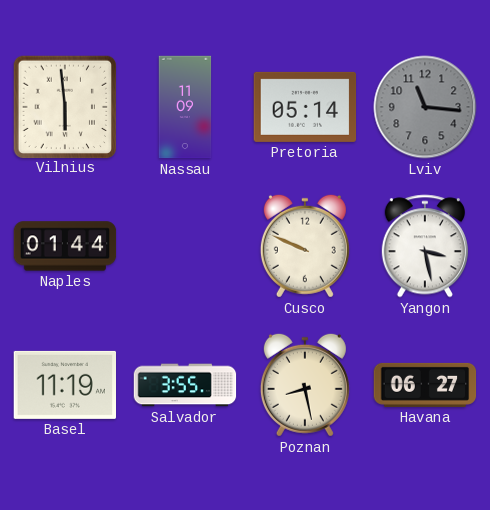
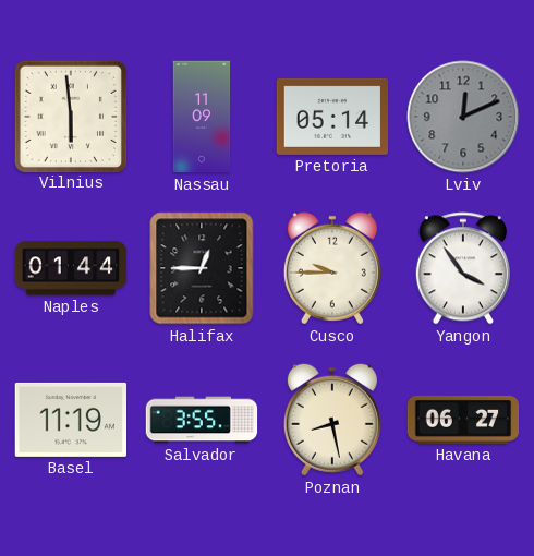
Lviv: 11:16 -> 12:11
Halifax: none -> 12:45
Cusco: 9:49 -> 9:45
Yangon: 3:28 -> 3:54
